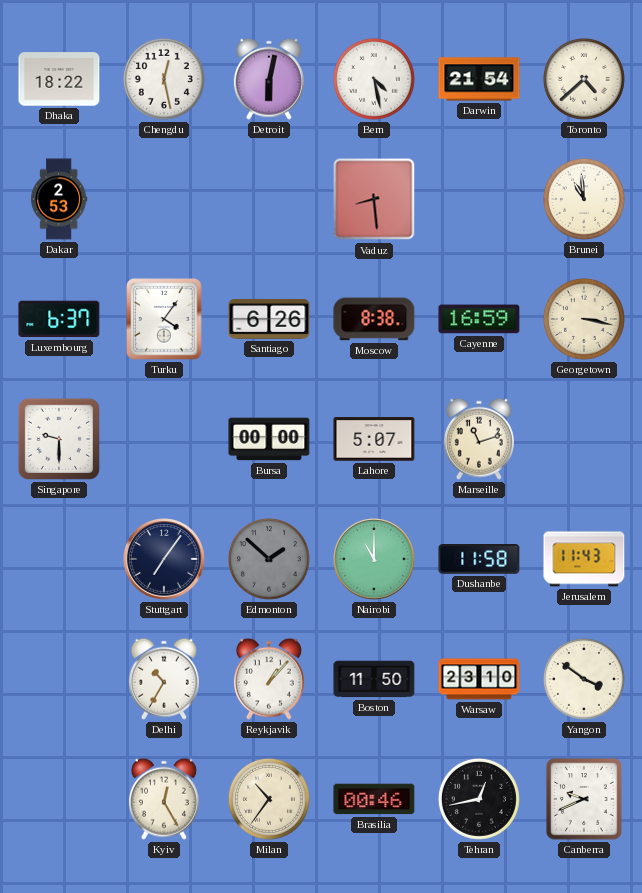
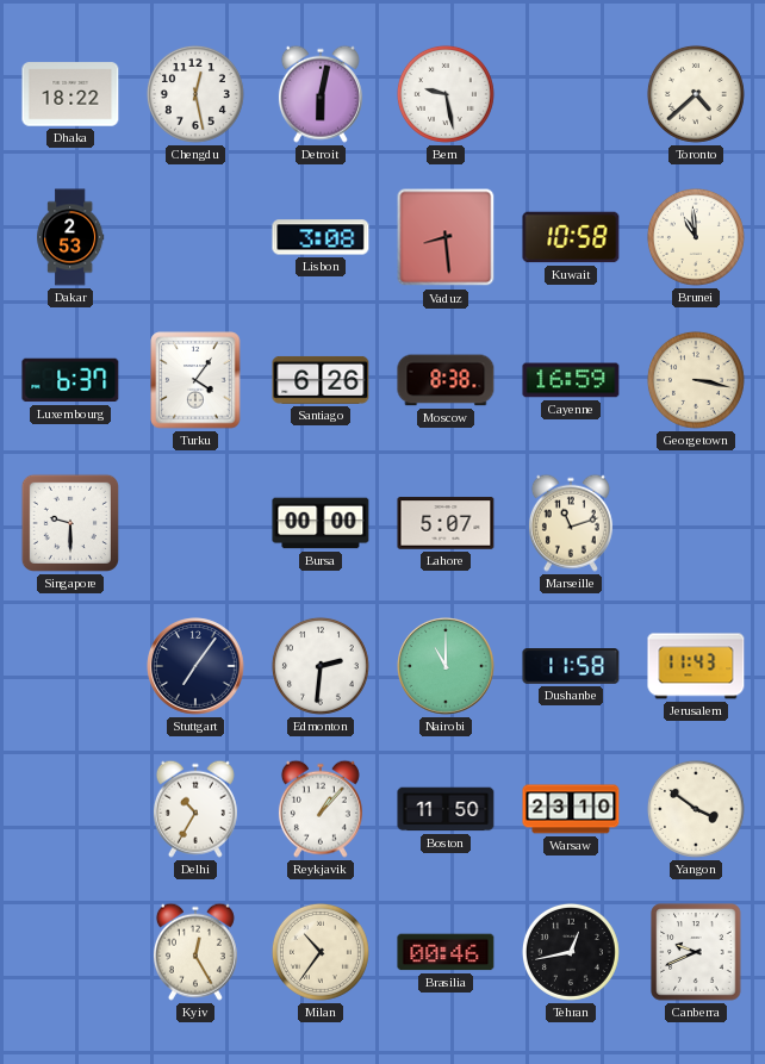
Bern: 4:28 -> 9:28
Darwin: 21:54 -> none
Lisbon: none -> 3:08
Kuwait: none -> 10:58
Edmonton: 1:52 -> 2:31
Edmonton dial: grey -> white
